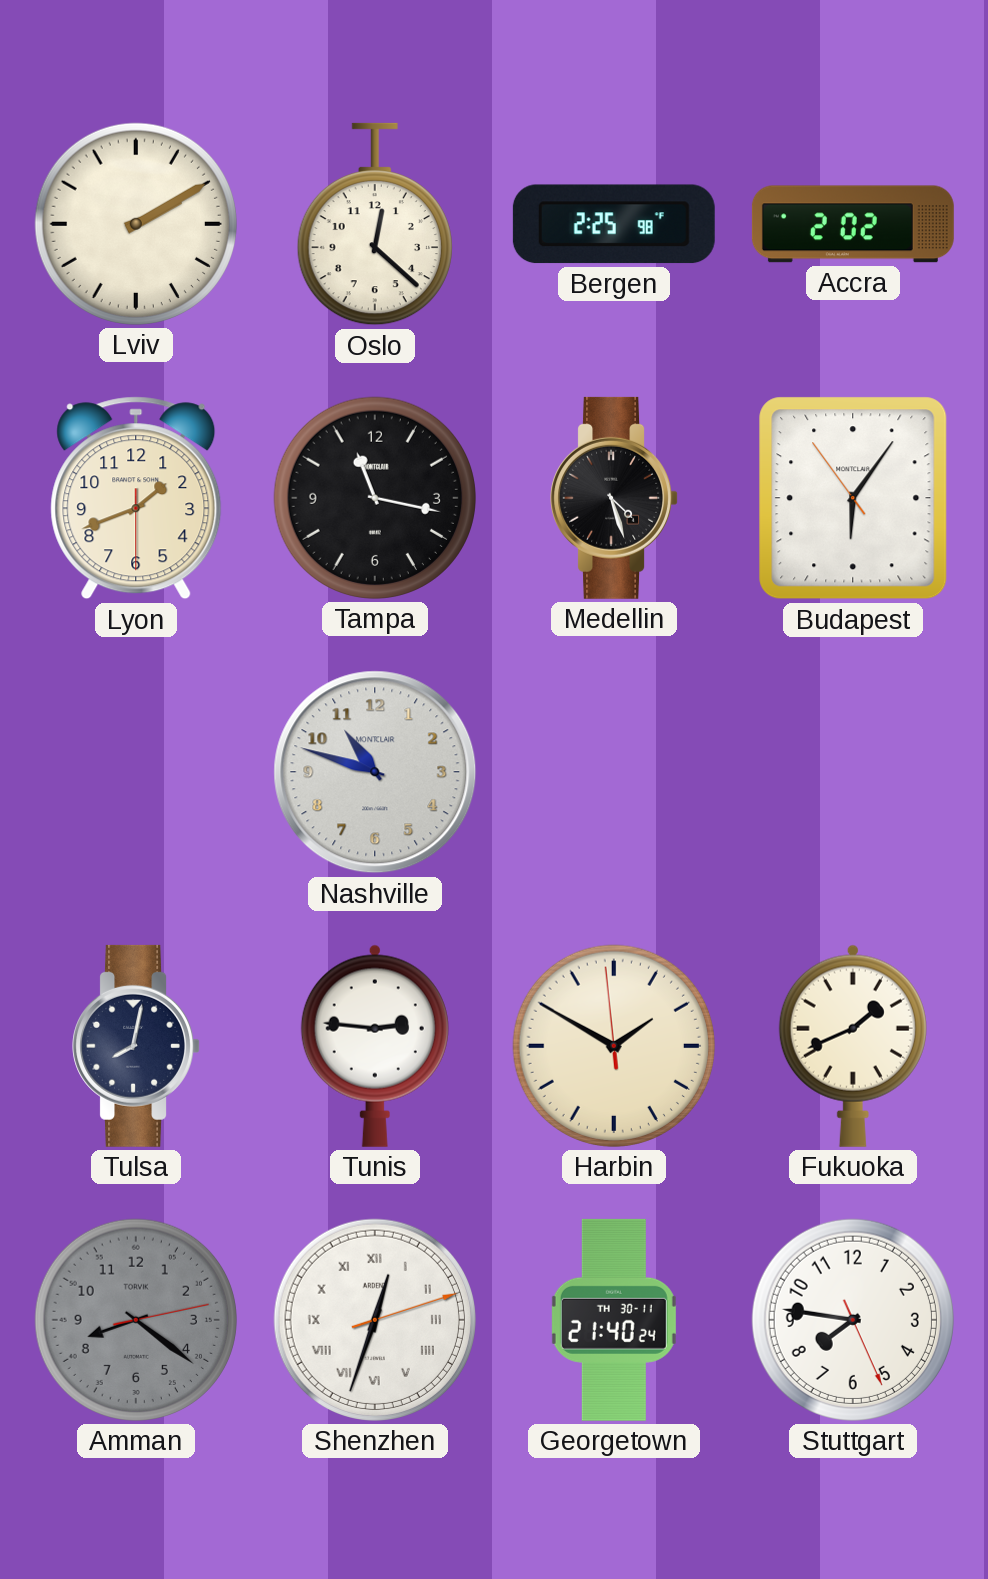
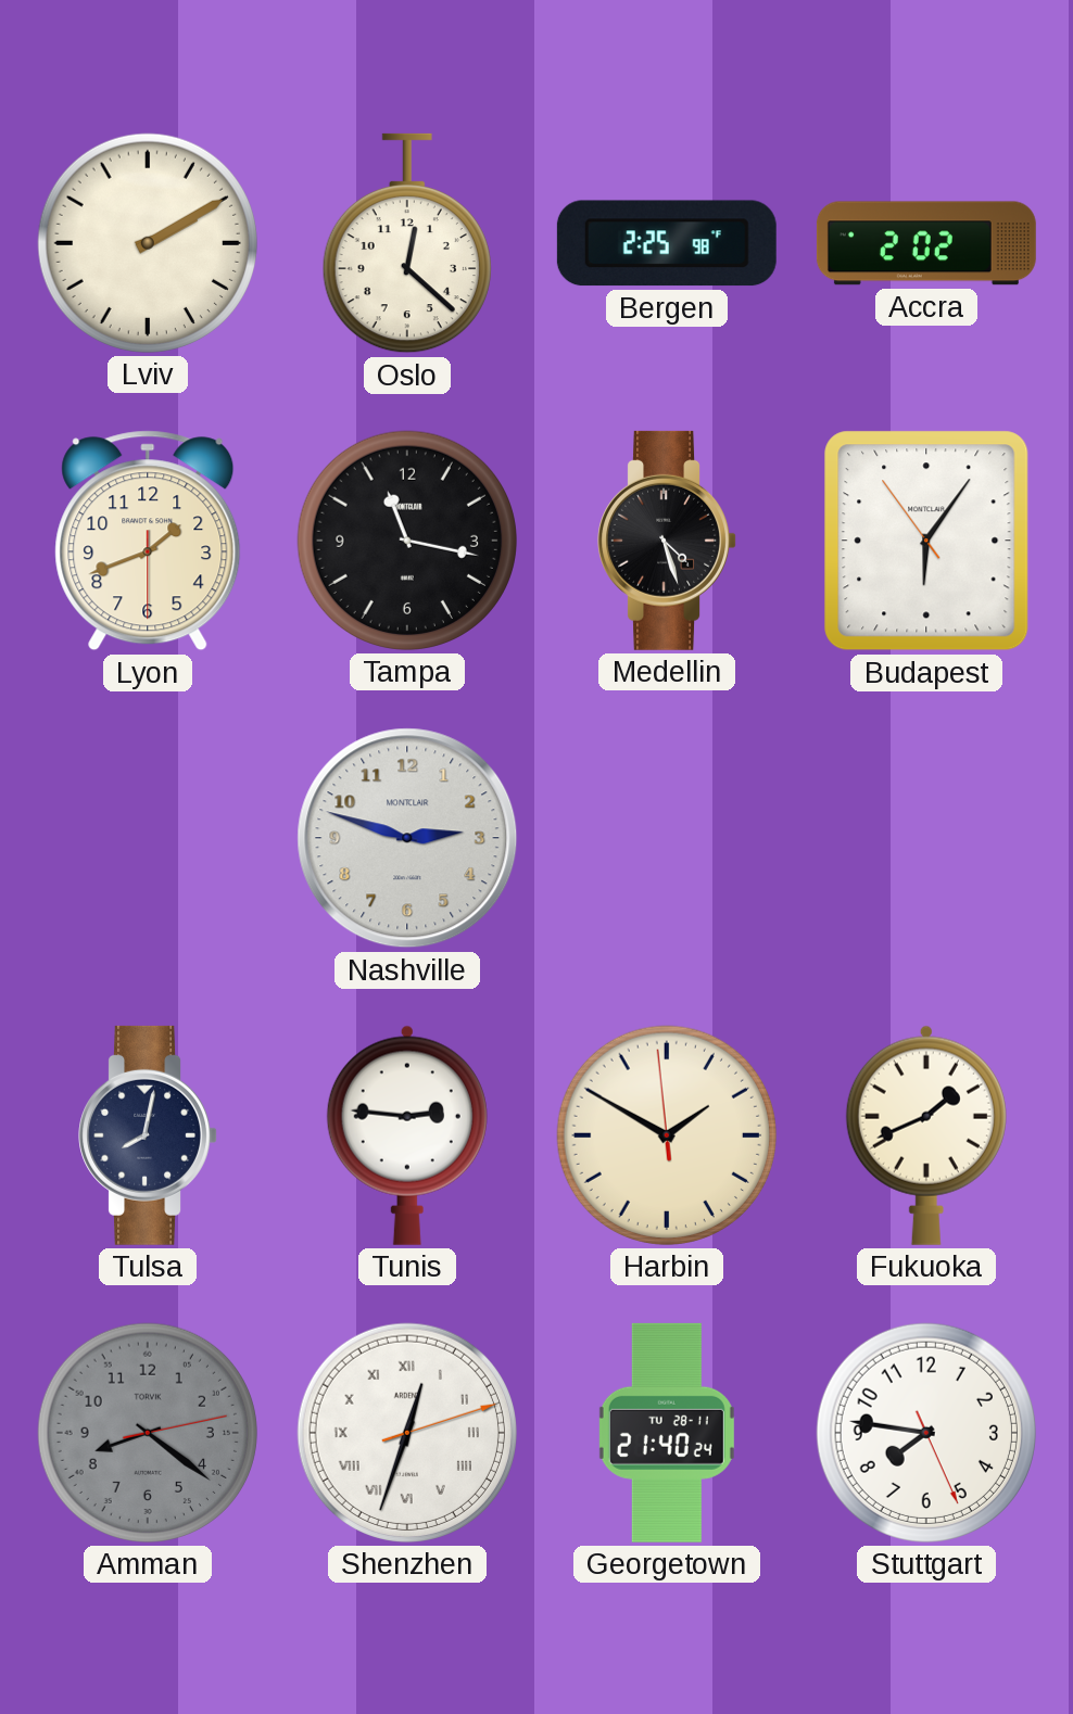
Nashville: 10:48 -> 2:48
Georgetown date: TH 30-11 -> TU 28-11
